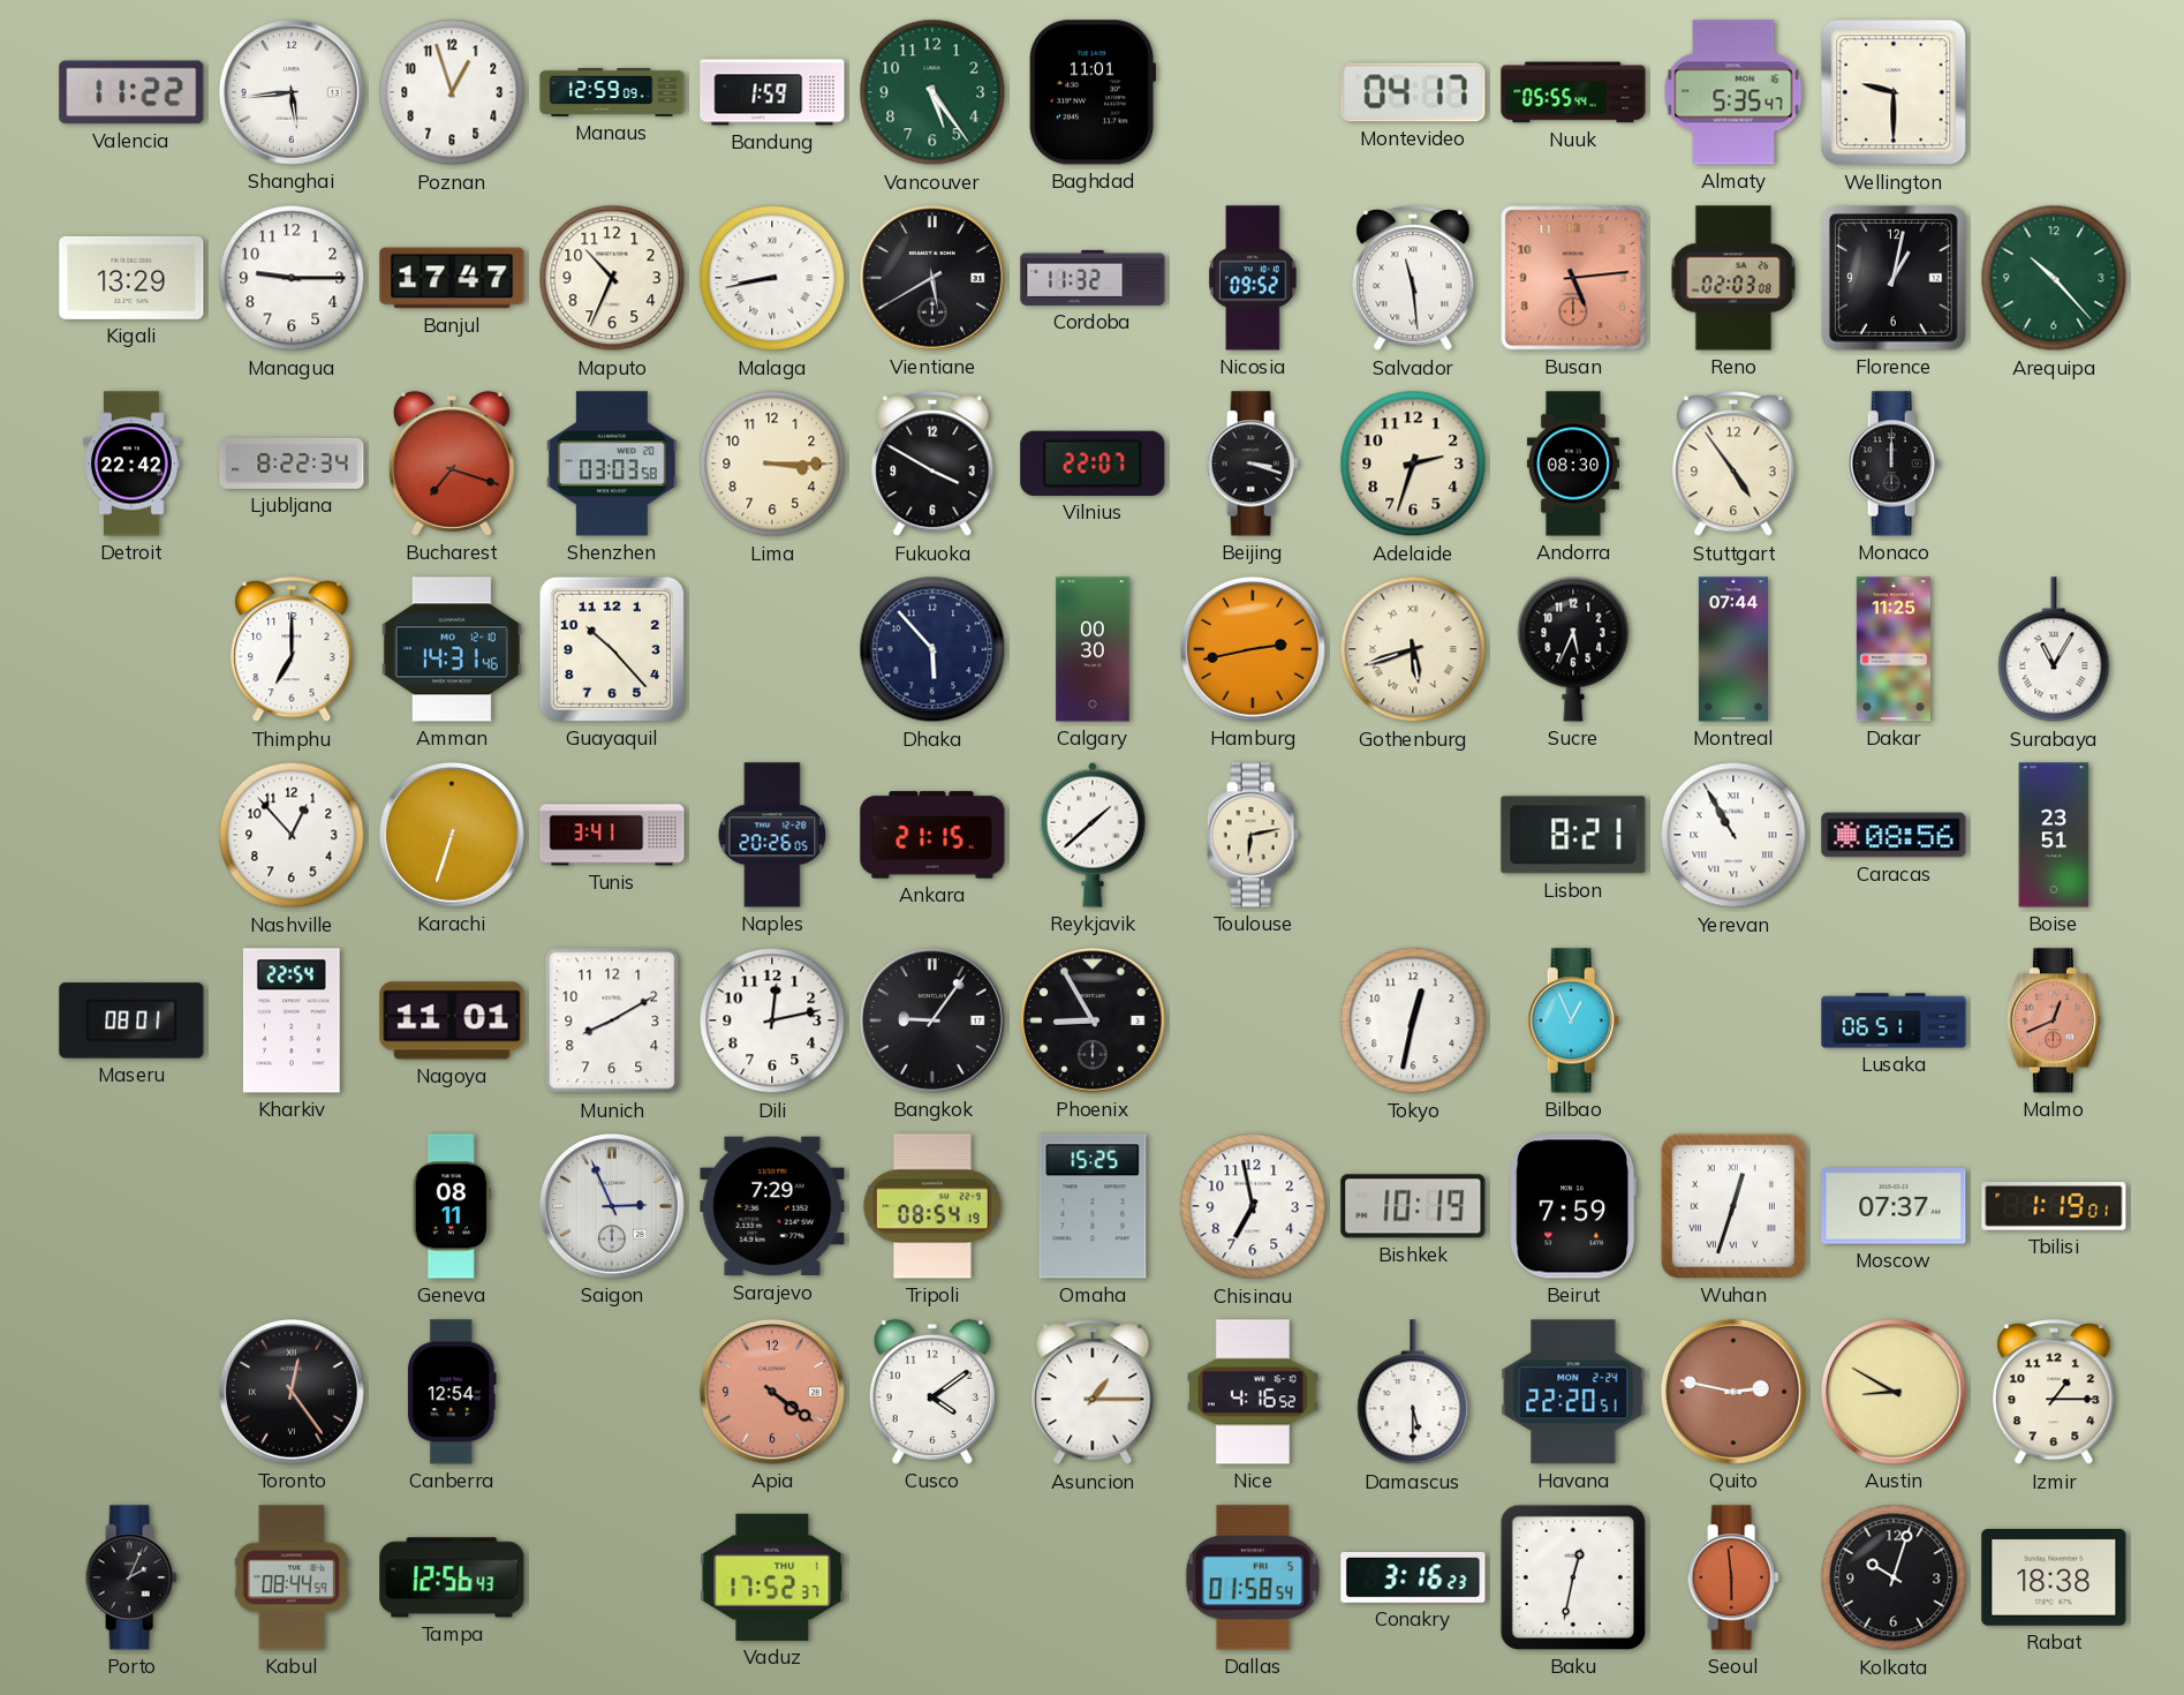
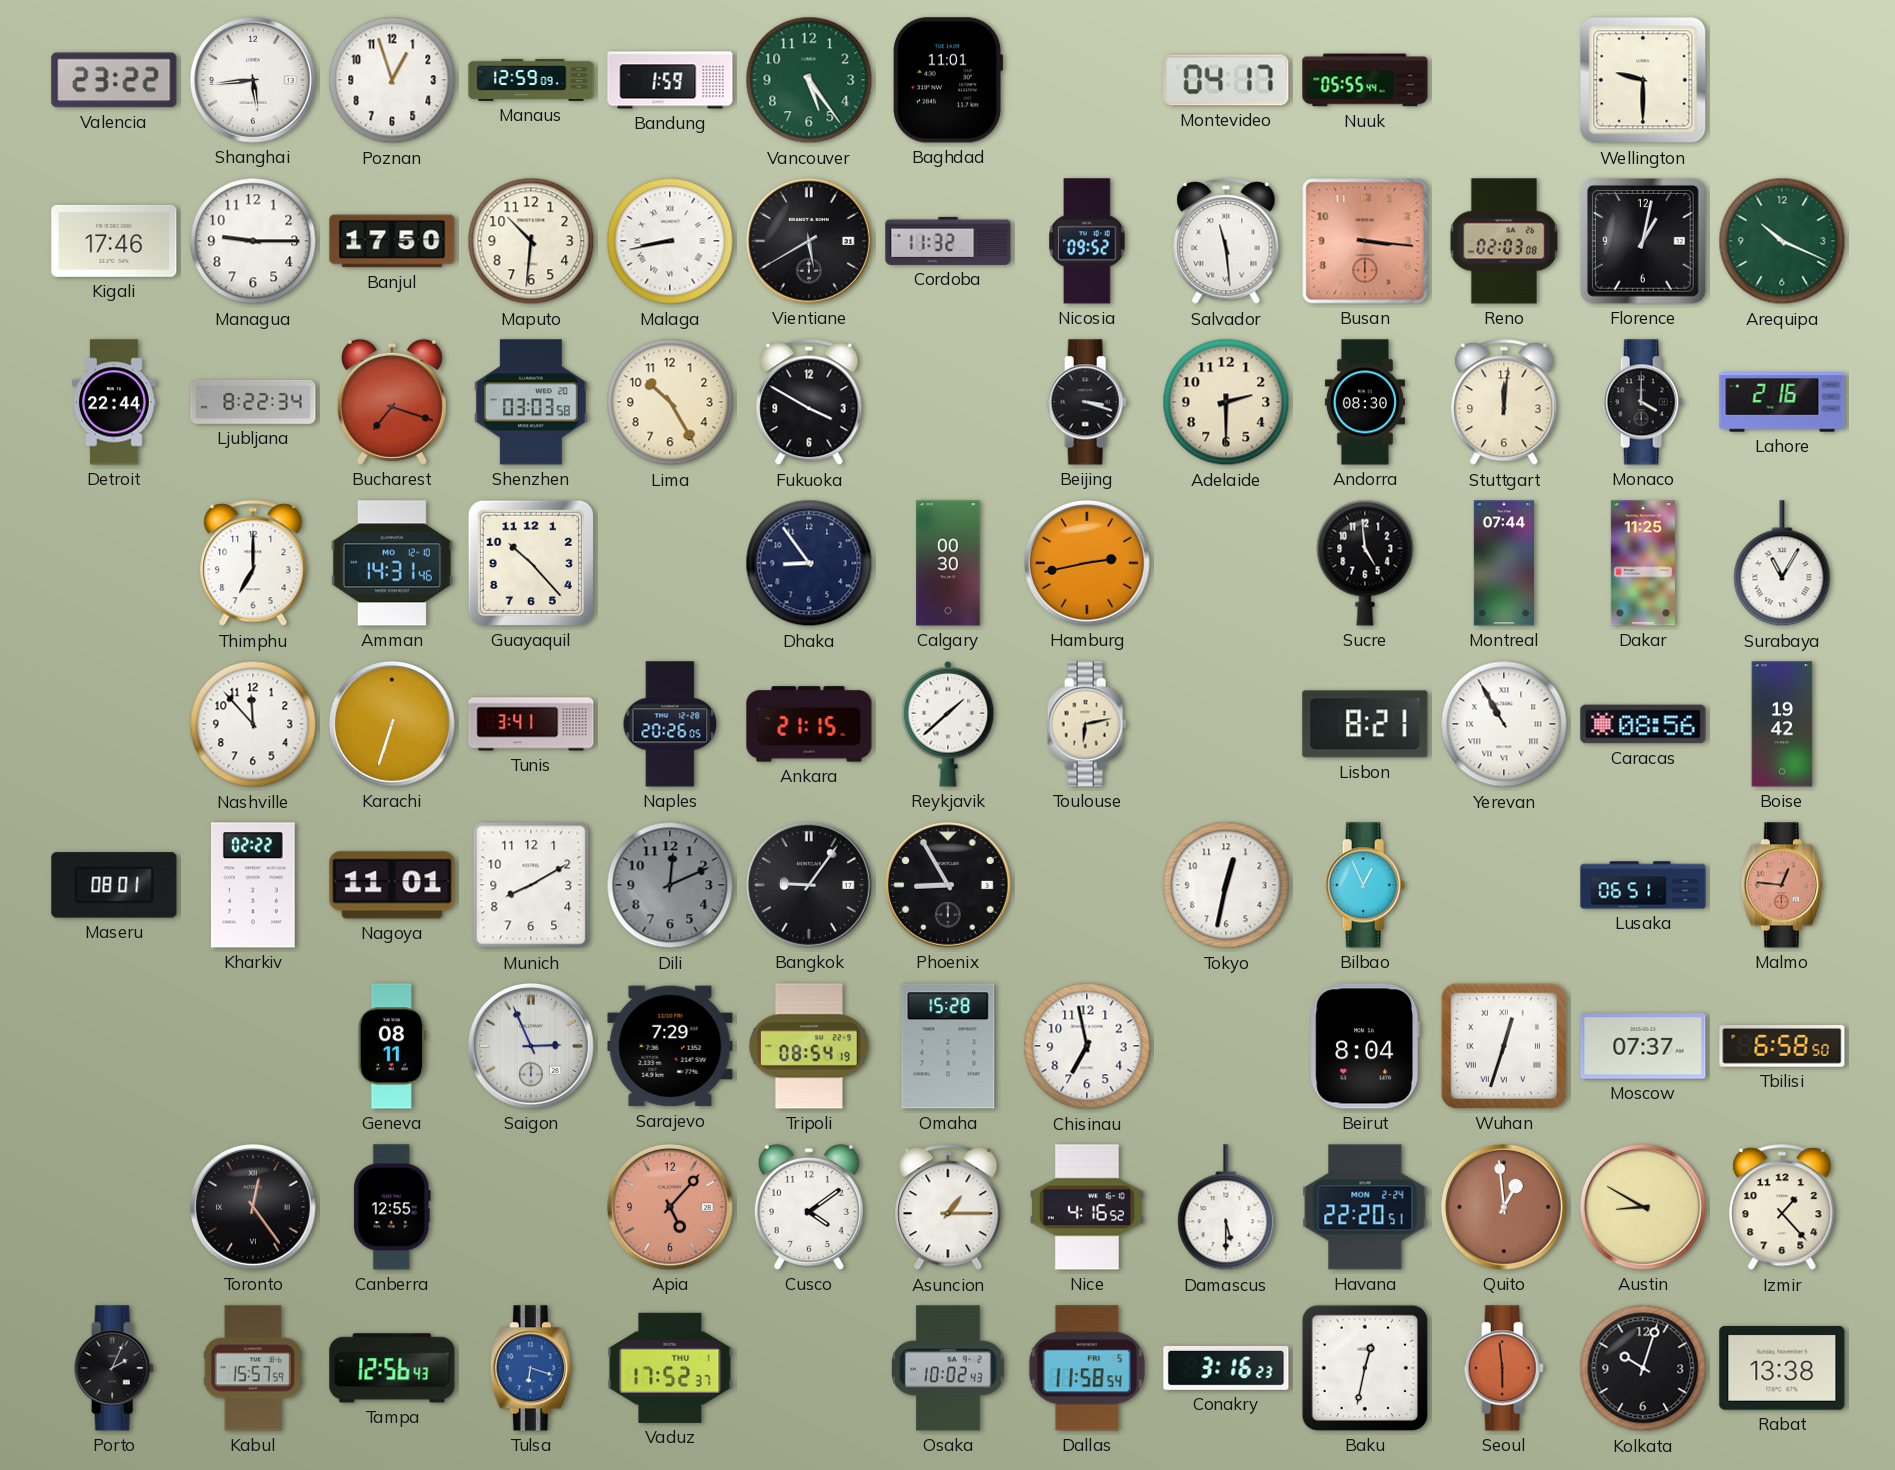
Valencia: 11:22 -> 23:22
Almaty: 5:35 -> none
Kigali: 13:29 -> 17:46
Banjul: 17:47 -> 17:50
Maputo: 10:34 -> 10:31
Busan: 5:14 -> 3:16
Arequipa: 10:23 -> 10:19
Detroit: 22:42 -> 22:44
Lima: 3:15 -> 10:25
Vilnius: 22:07 -> none
Adelaide: 2:33 -> 2:30
Stuttgart: 4:54 -> 12:01
Monaco: 12:00 -> 4:00
Lahore: none -> 2:16
Dhaka: 5:53 -> 8:54
Gothenburg: 5:42 -> none
Sucre: 5:34 -> 4:59
Nashville: 12:53 -> 11:53
Boise: 23:51 -> 19:42
Kharkiv: 22:54 -> 02:22
Dili: 12:13 -> 12:11
Dili dial: white -> grey
Malmo: 12:41 -> 12:46
Omaha: 15:25 -> 15:28
Bishkek: 10:19 -> none
Beirut: 7:59 -> 8:04
Tbilisi: 1:19 -> 6:58
Canberra: 12:54 -> 12:55
Apia: 4:21 -> 5:07
Quito: 2:47 -> 12:59
Izmir: 1:15 -> 1:23
Kabul: 08:44 -> 15:57
Tulsa: none -> 6:18
Osaka: none -> 10:02
Dallas: 01:58 -> 11:58
Rabat: 18:38 -> 13:38
